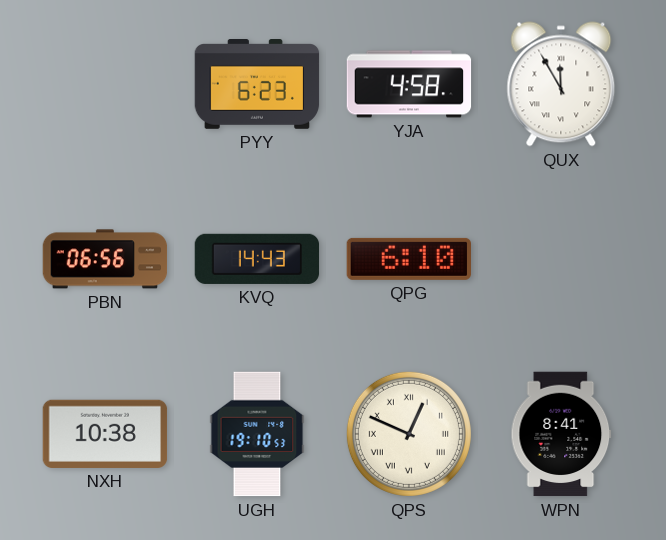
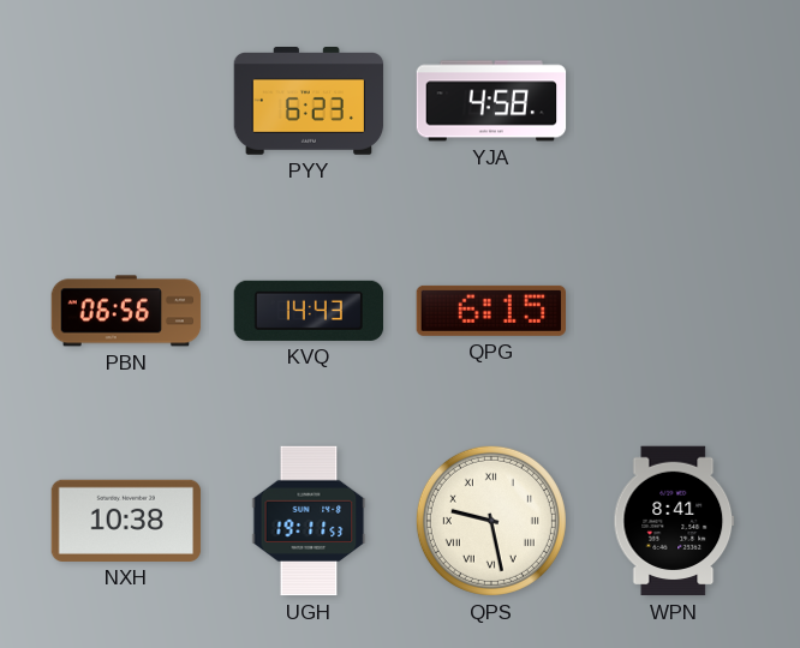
QUX: 11:55 -> none
QPG: 6:10 -> 6:15
UGH: 19:10 -> 19:11
QPS: 12:49 -> 9:28
